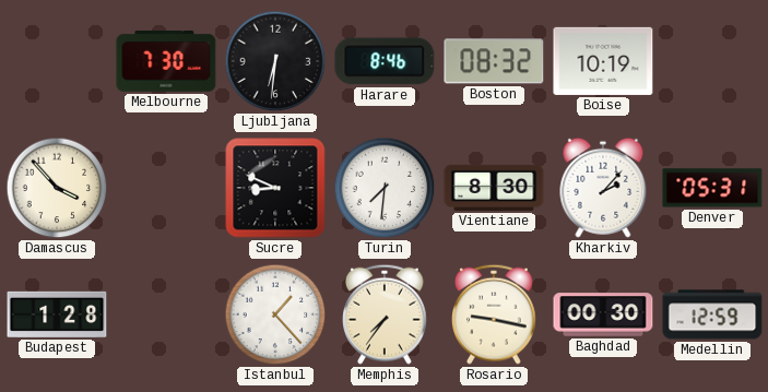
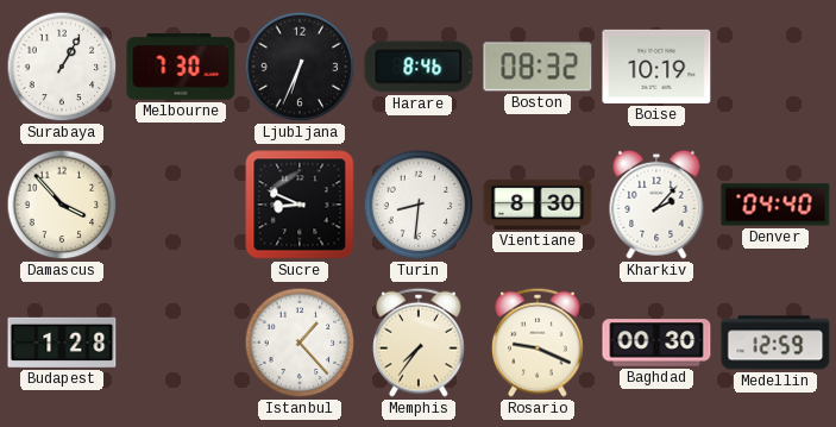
Surabaya: none -> 1:05
Ljubljana: 6:31 -> 6:34
Turin: 7:31 -> 8:31
Denver: 05:31 -> 04:40
Rosario: 9:17 -> 9:19
